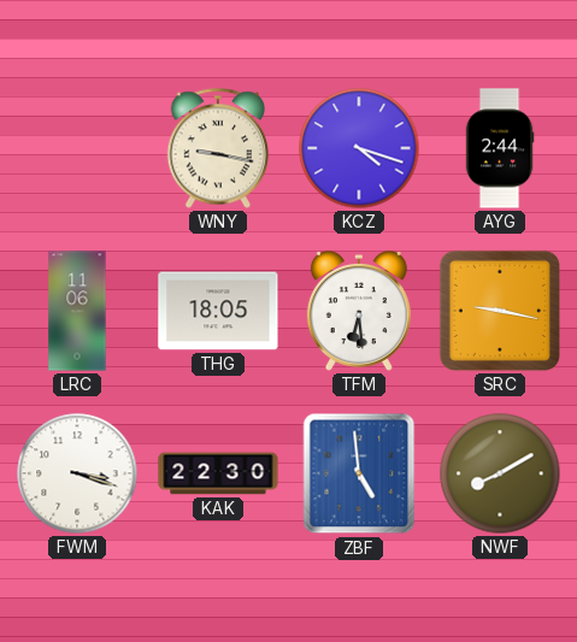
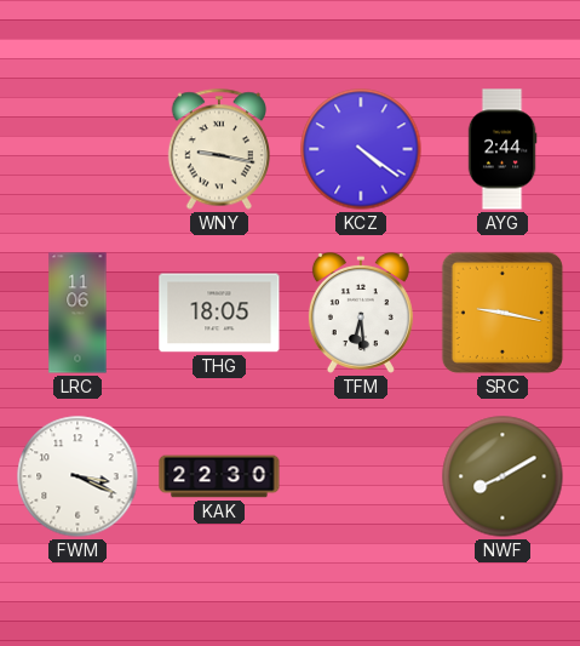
KCZ: 4:18 -> 4:21
FWM: 3:18 -> 3:19
ZBF: 4:59 -> none
